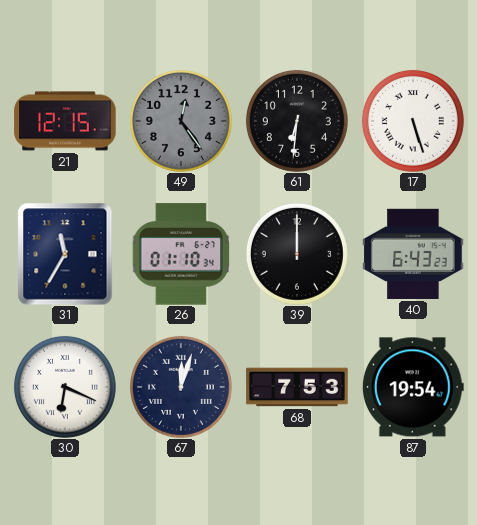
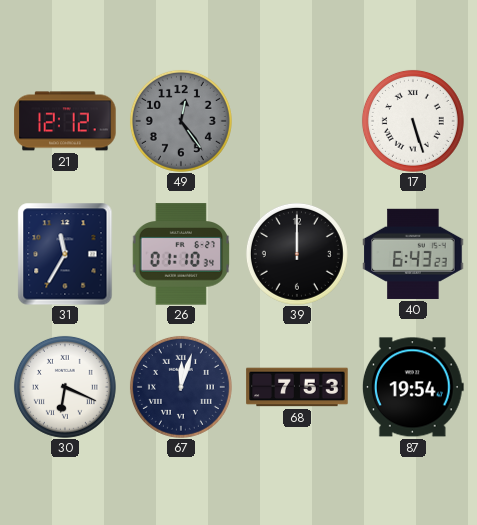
21: 12:15 -> 12:12
61: 6:31 -> none
